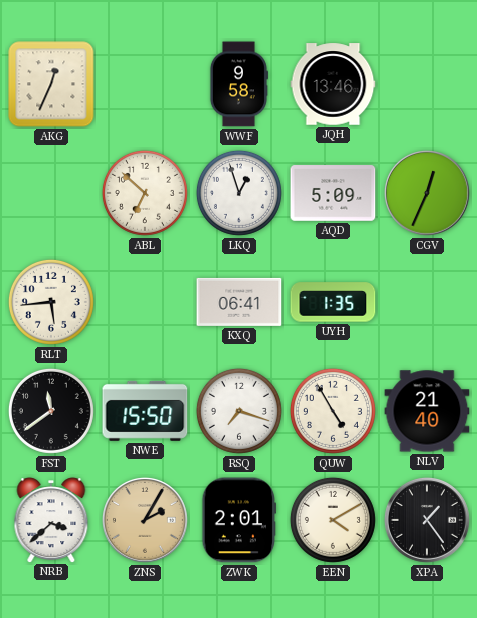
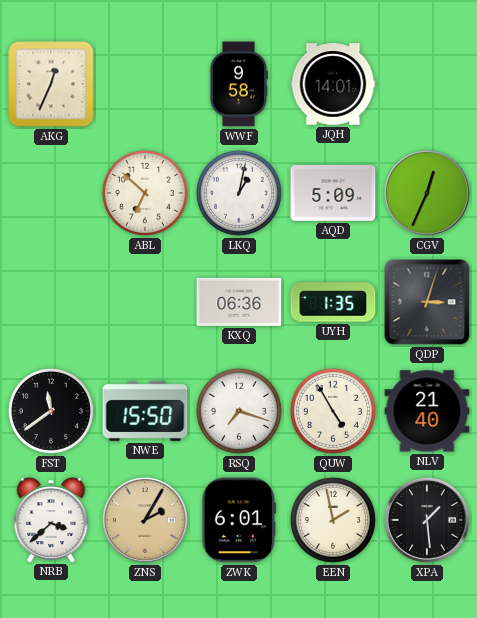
JQH: 13:46 -> 14:01
LKQ: 12:57 -> 1:02
RLT: 5:44 -> none
KXQ: 06:41 -> 06:36
QDP: none -> 3:03
ZWK: 2:01 -> 6:01
EEN: 4:10 -> 1:58
XPA: 1:24 -> 1:29
